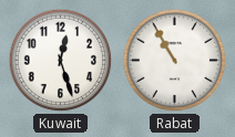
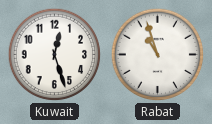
Rabat: 10:55 -> 10:57
